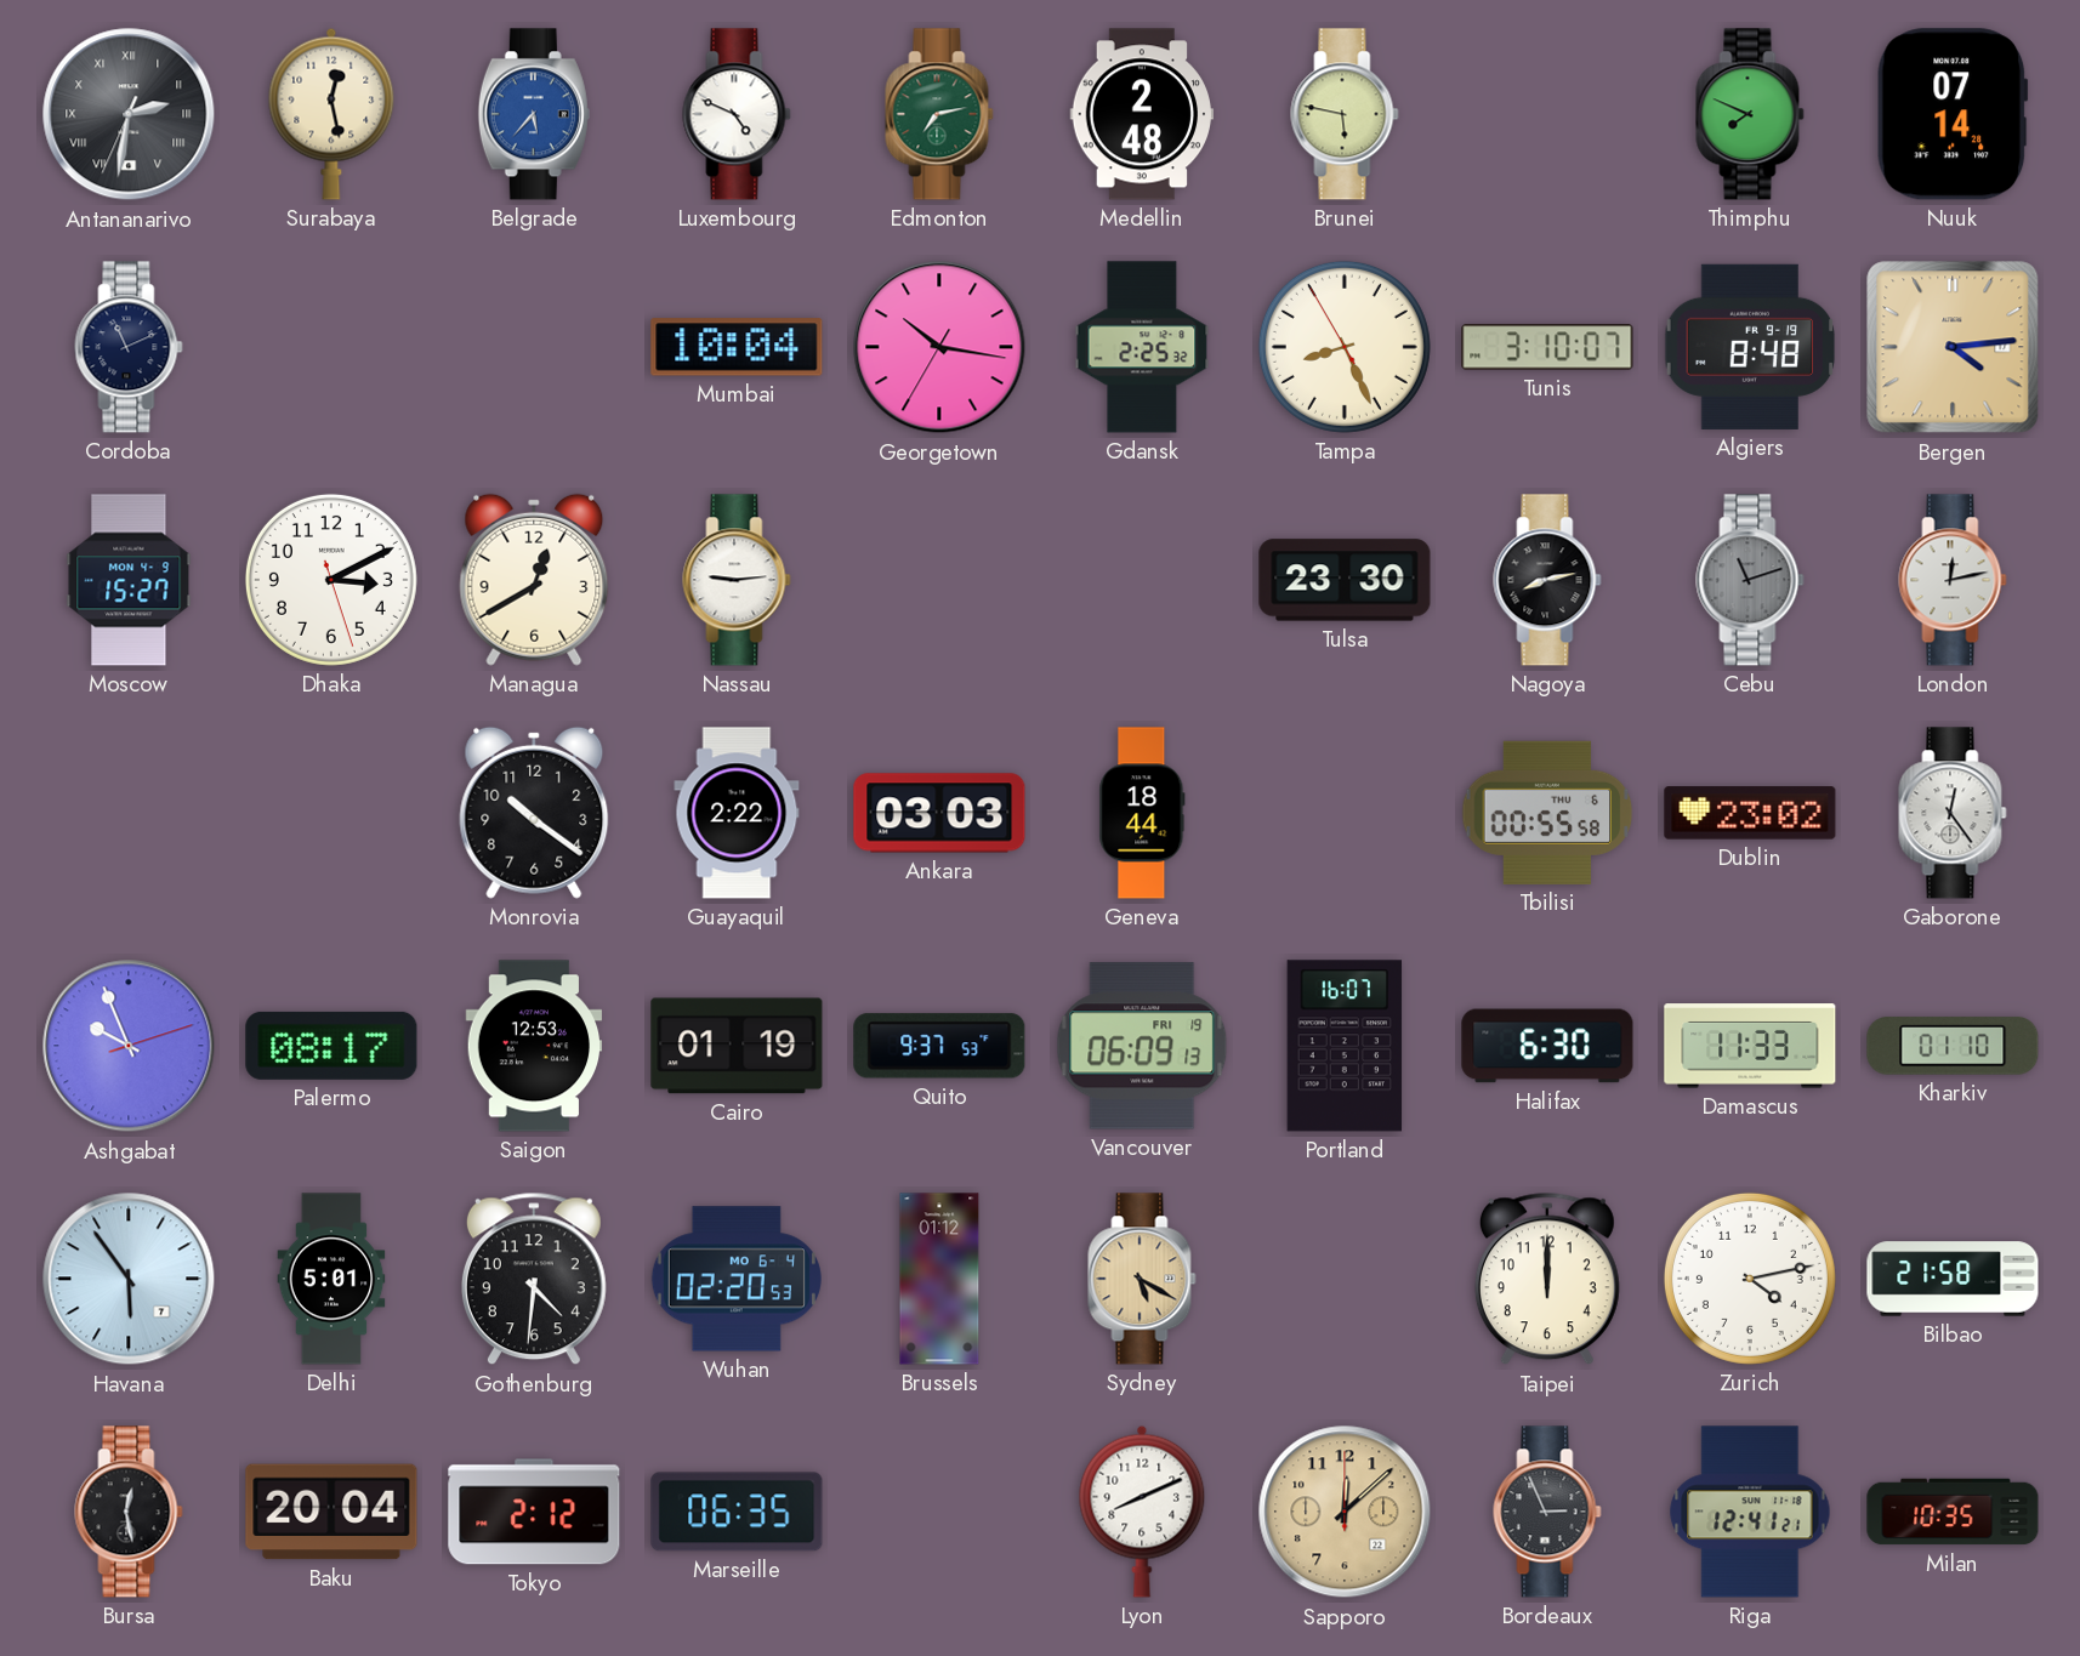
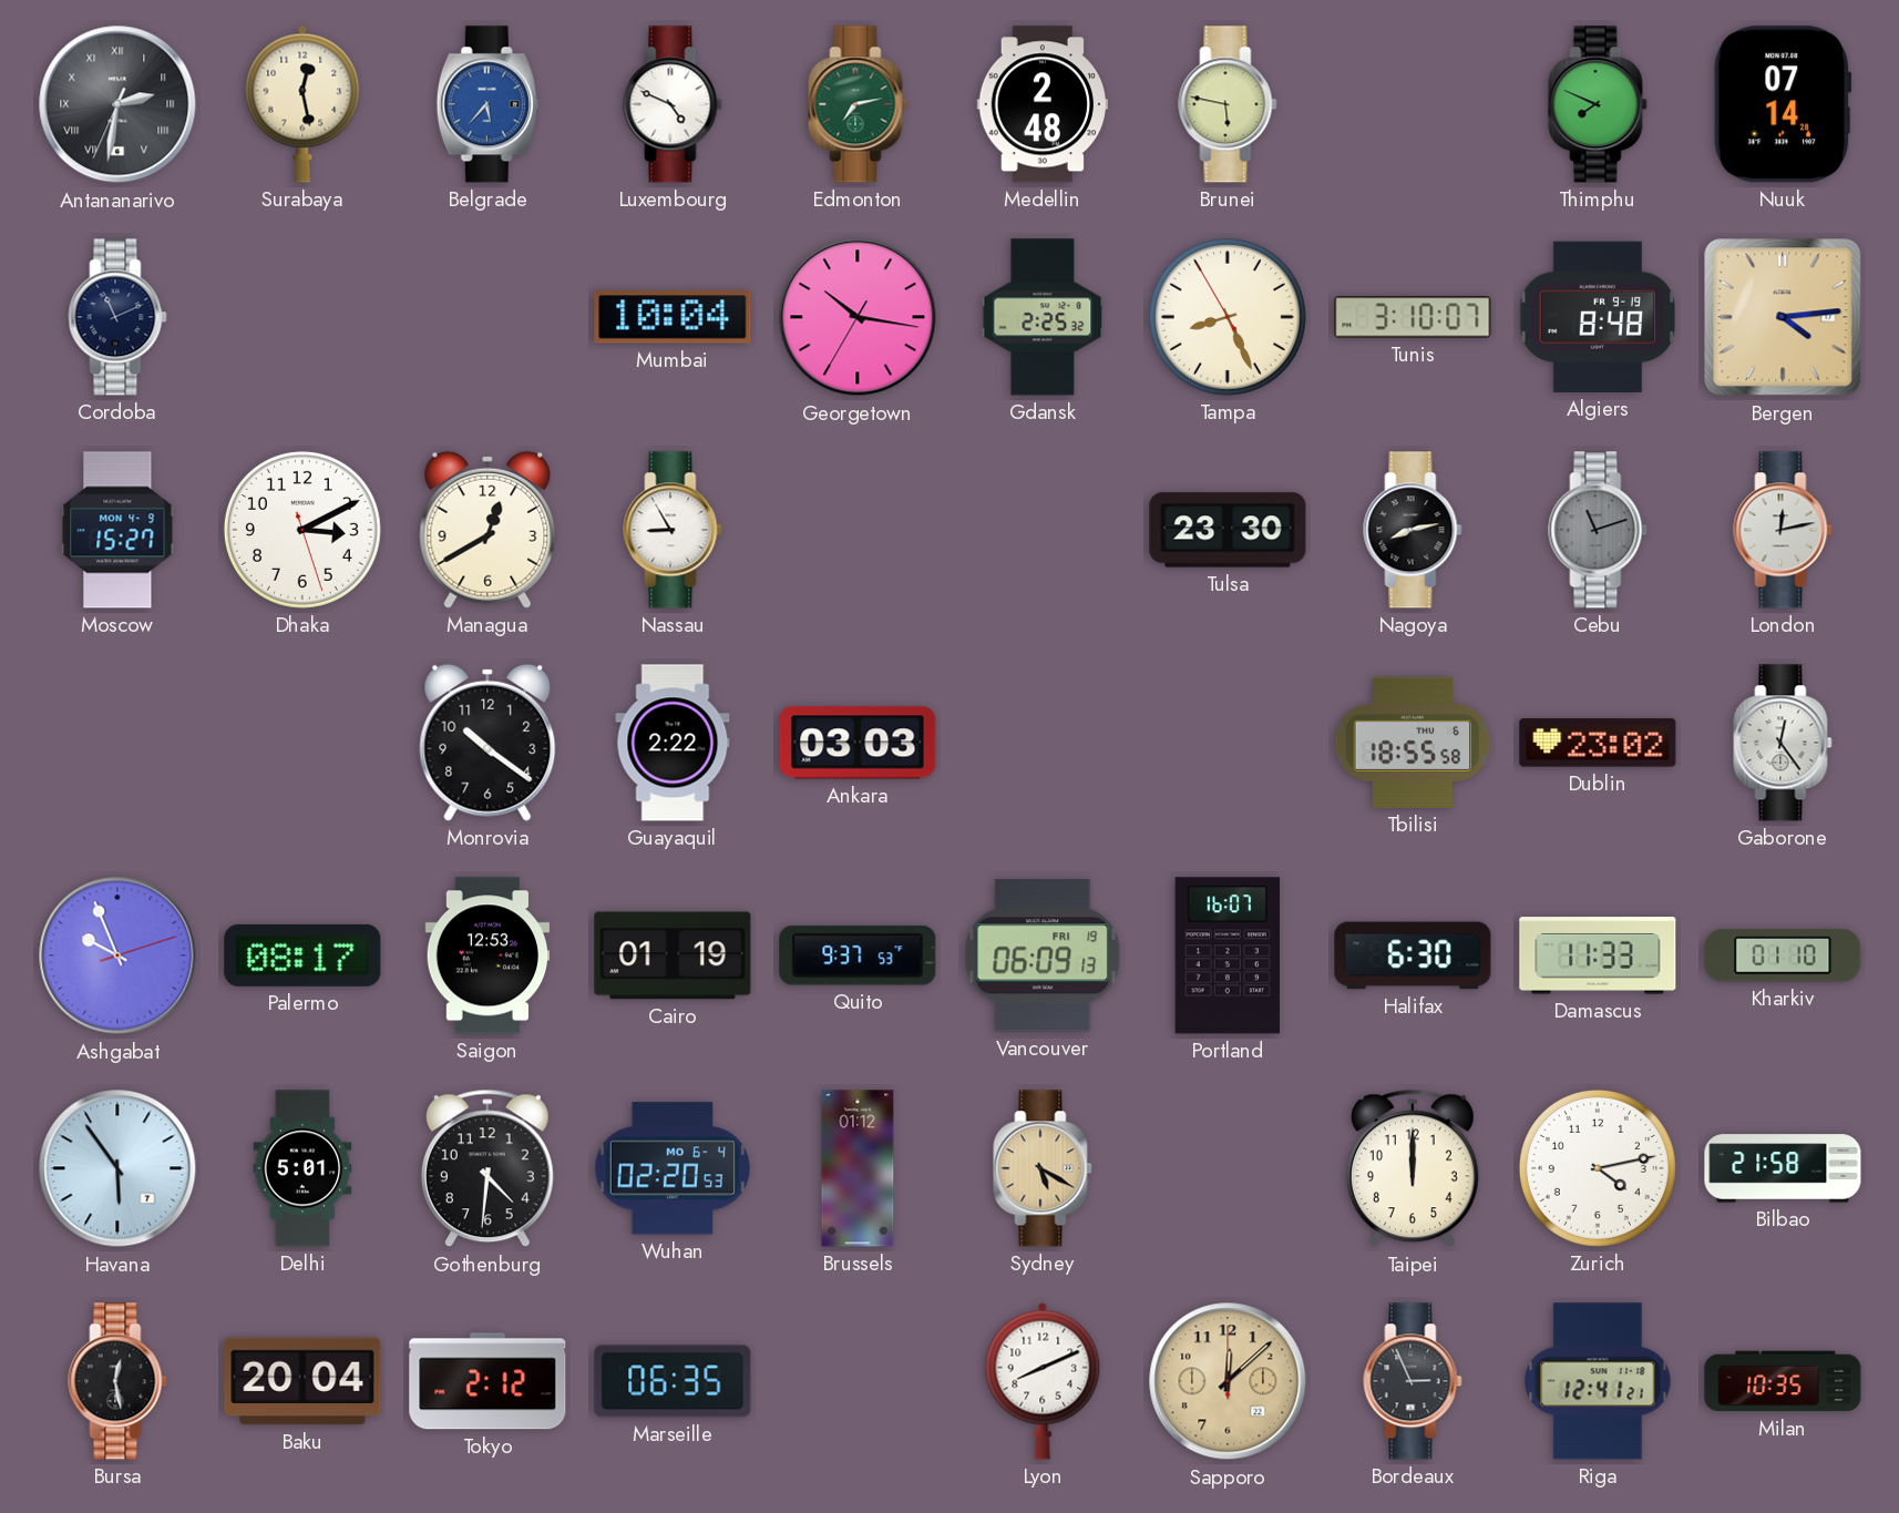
Nassau: 9:14 -> 8:55
Geneva: 18:44 -> none
Tbilisi: 00:55 -> 18:55
